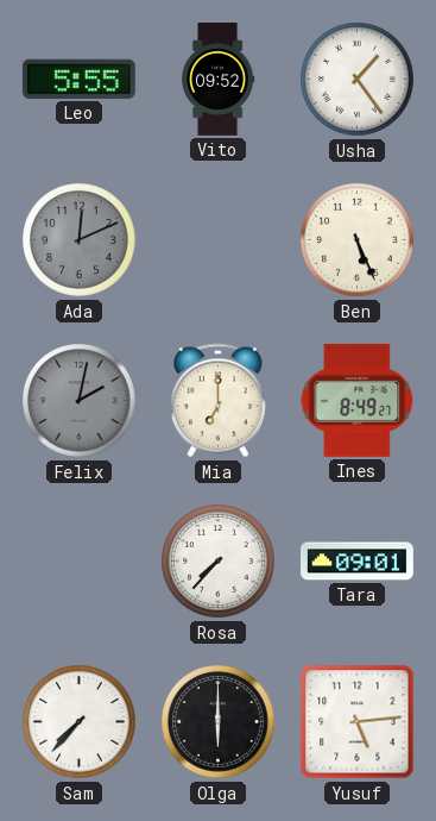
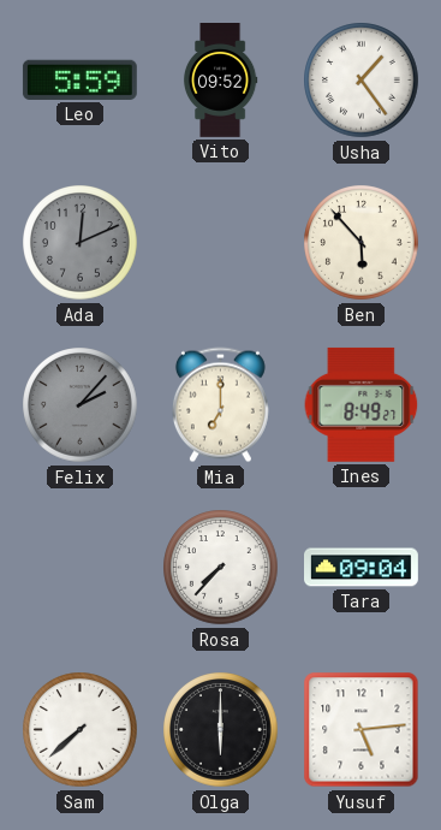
Leo: 5:55 -> 5:59
Ben: 5:26 -> 5:53
Felix: 2:02 -> 2:07
Tara: 09:01 -> 09:04
Sam: 7:37 -> 7:38
